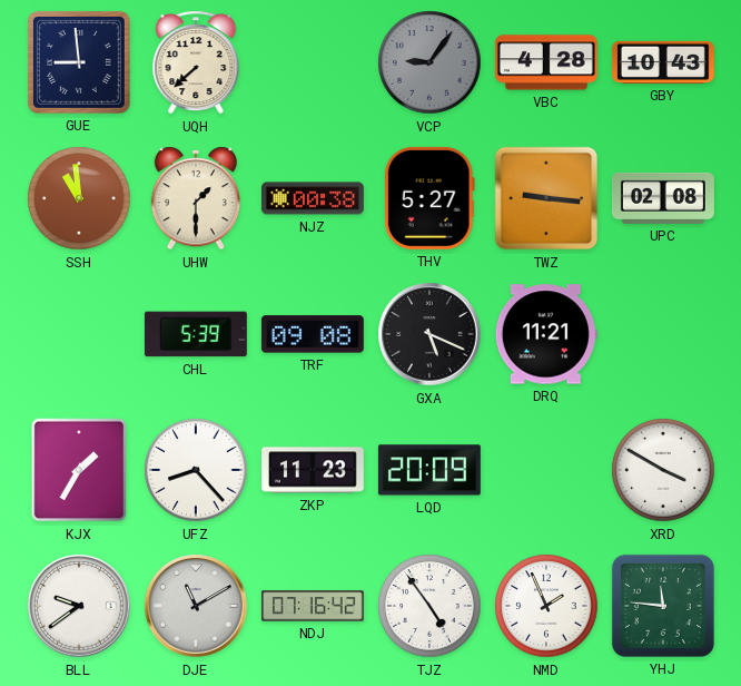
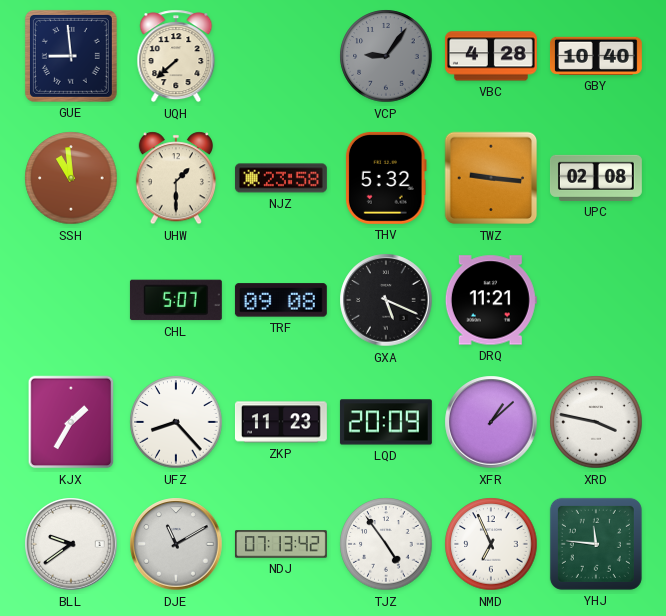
GBY: 10:43 -> 10:40
NJZ: 00:38 -> 23:58
THV: 5:27 -> 5:32
CHL: 5:39 -> 5:07
XFR: none -> 1:08
XRD: 3:50 -> 3:47
NDJ: 07:16 -> 07:13
NMD: 1:56 -> 6:56
